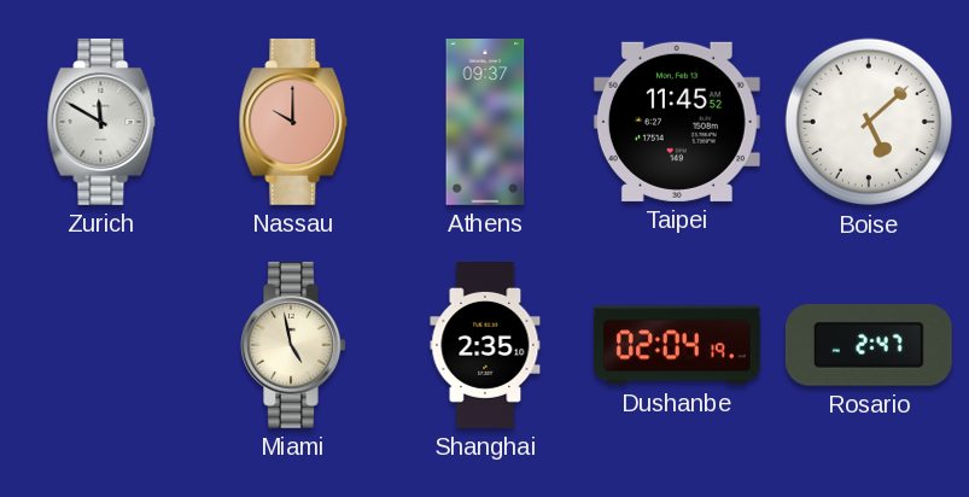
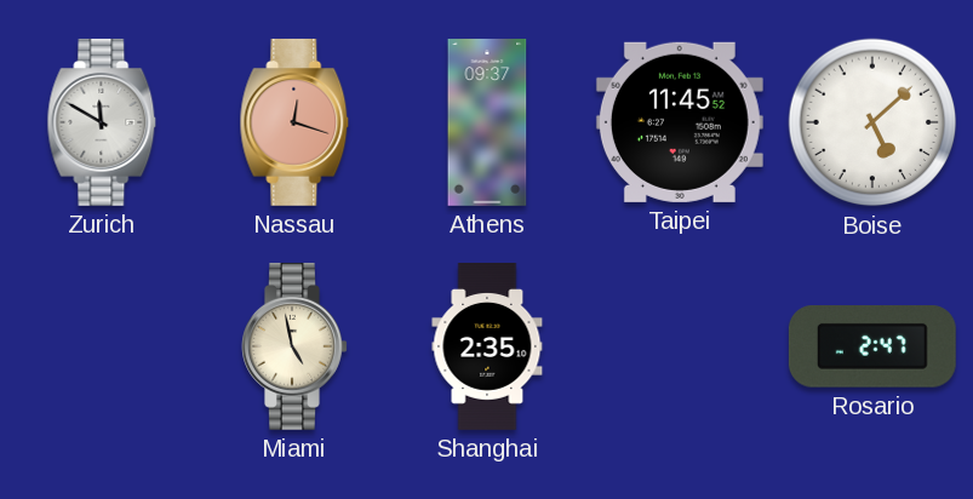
Nassau: 10:00 -> 12:18
Dushanbe: 02:04 -> none
